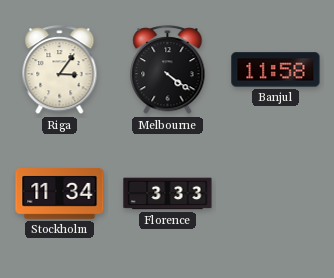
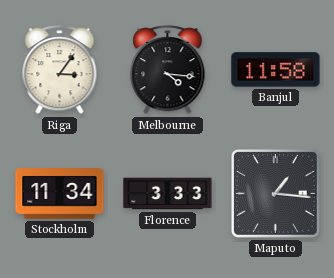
Melbourne: 4:21 -> 4:16
Maputo: none -> 1:16
